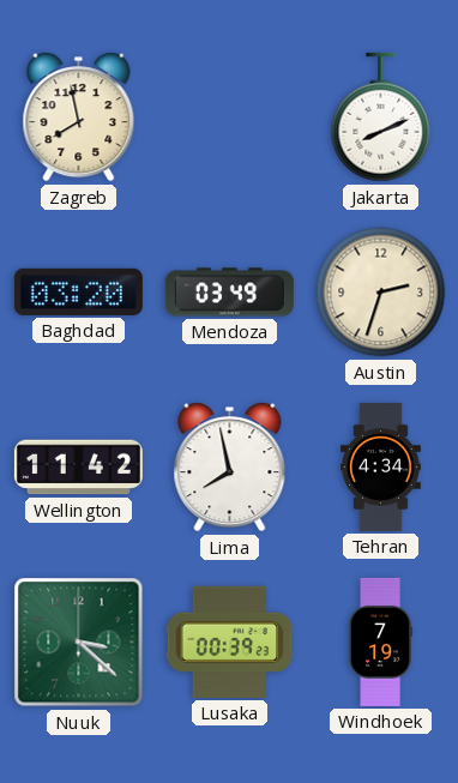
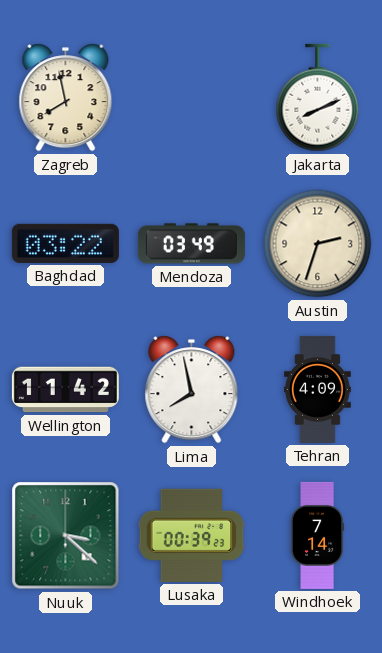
Baghdad: 03:20 -> 03:22
Tehran: 4:34 -> 4:09
Windhoek: 7:19 -> 7:14
